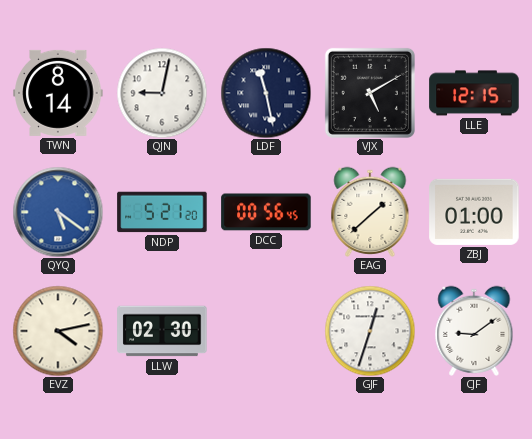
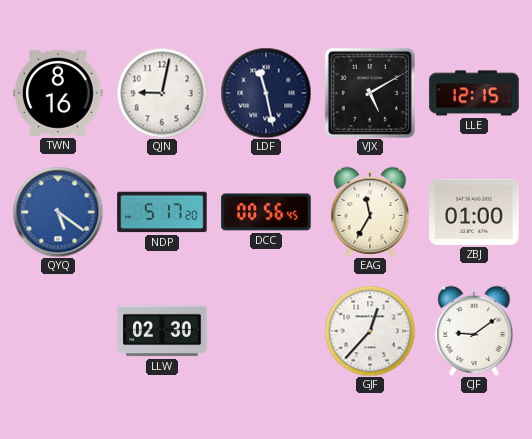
TWN: 8:14 -> 8:16
NDP: 5:21 -> 5:17
EAG: 1:38 -> 11:35
EVZ: 4:13 -> none
GJF: 12:33 -> 12:37
